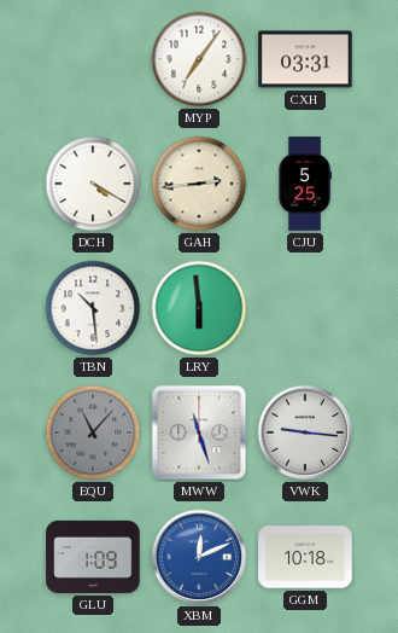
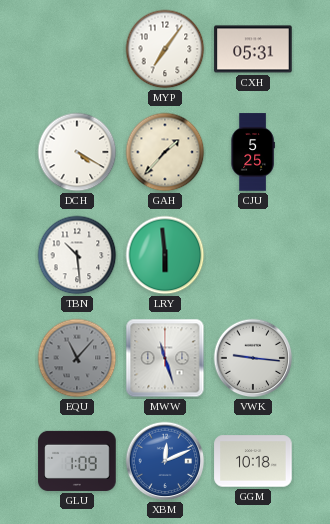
CXH: 03:31 -> 05:31
GAH: 2:44 -> 1:37
